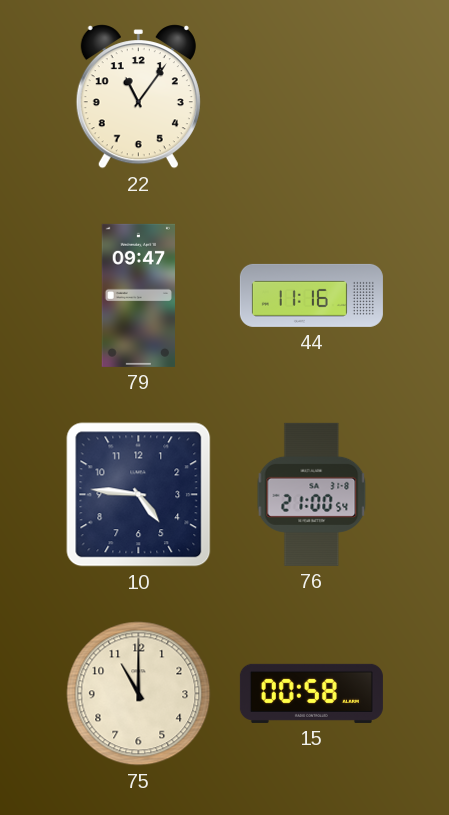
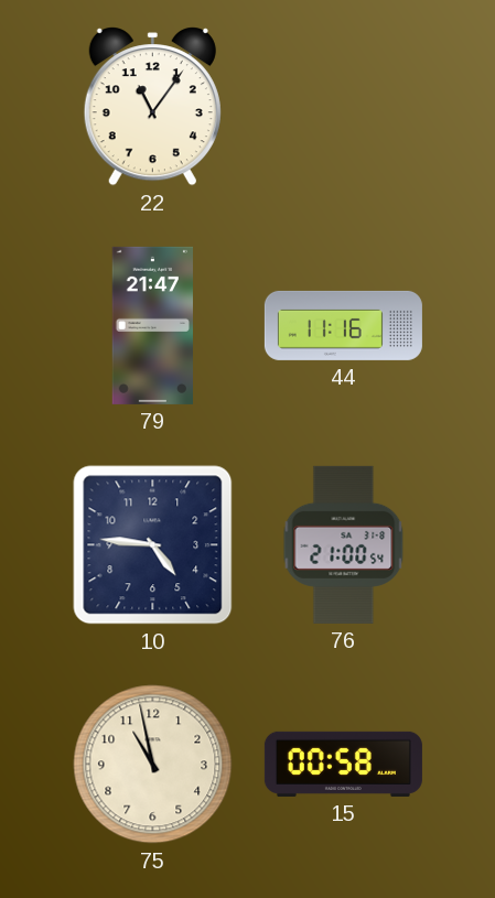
79: 09:47 -> 21:47
75: 11:00 -> 10:58
